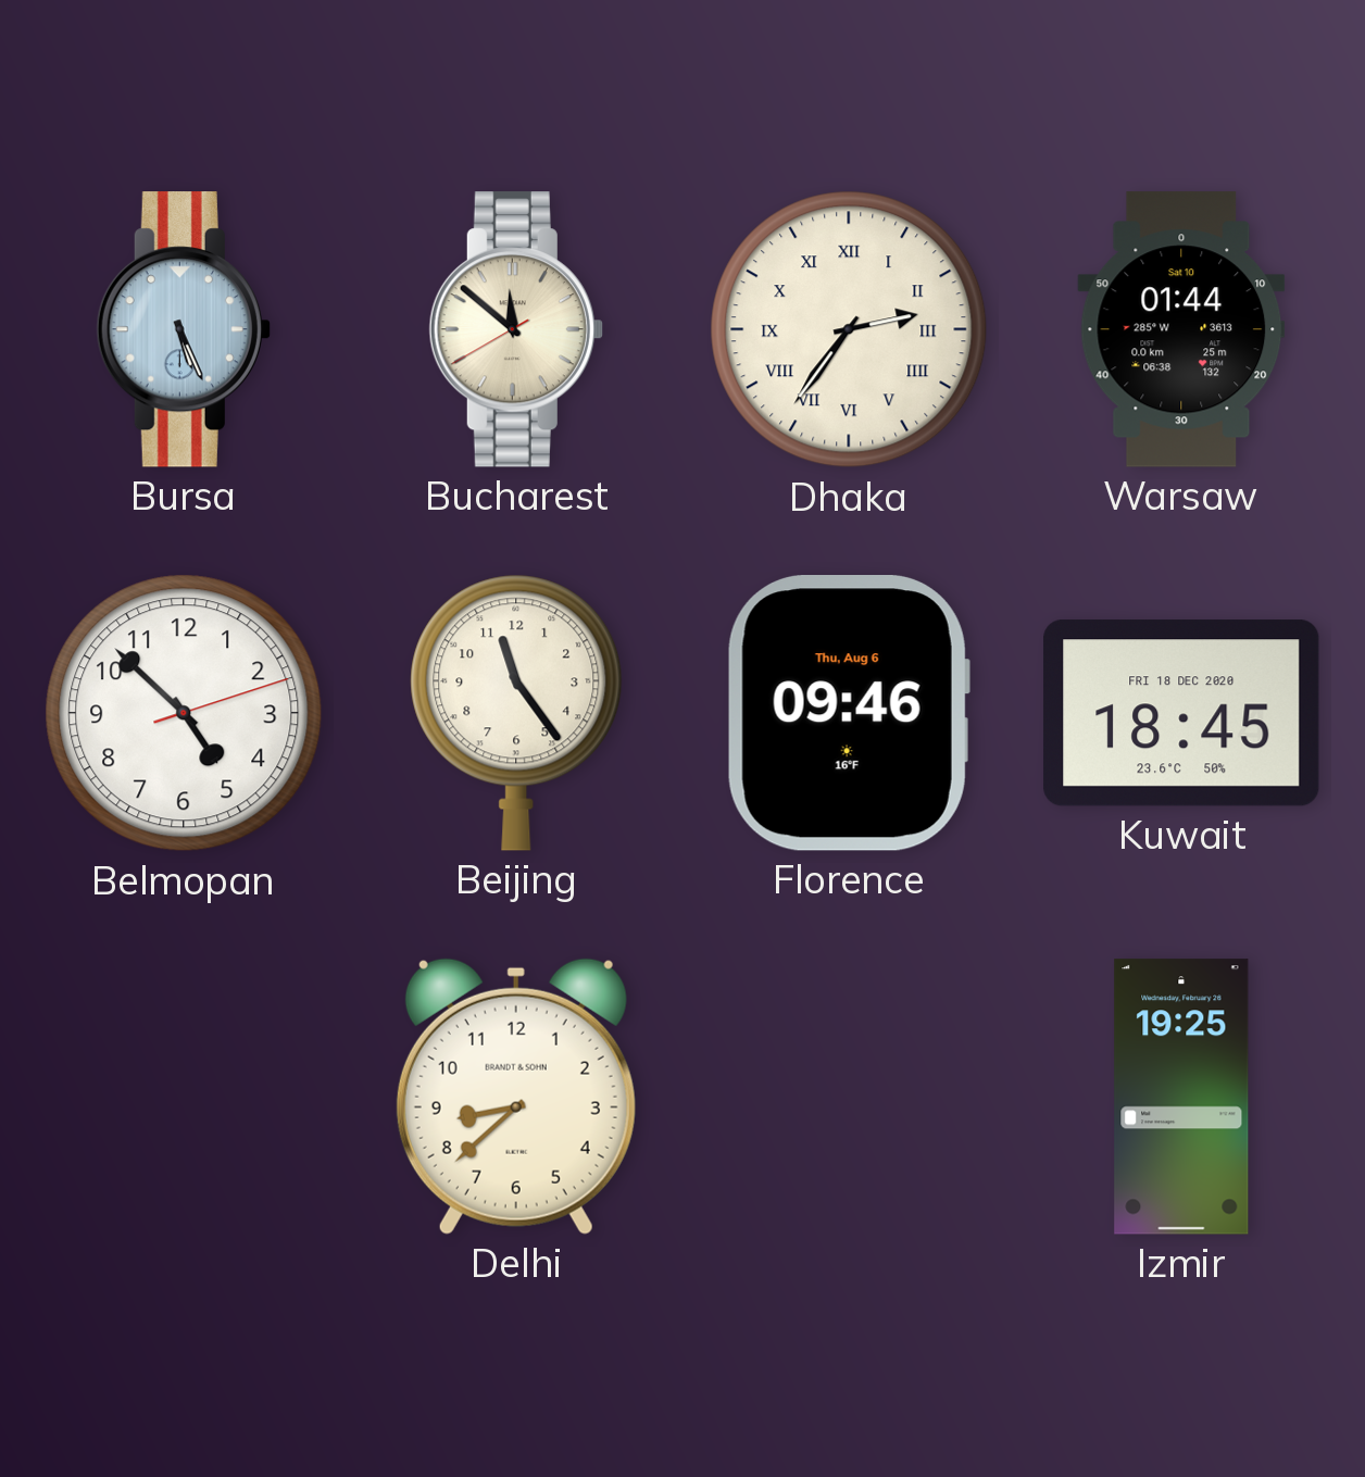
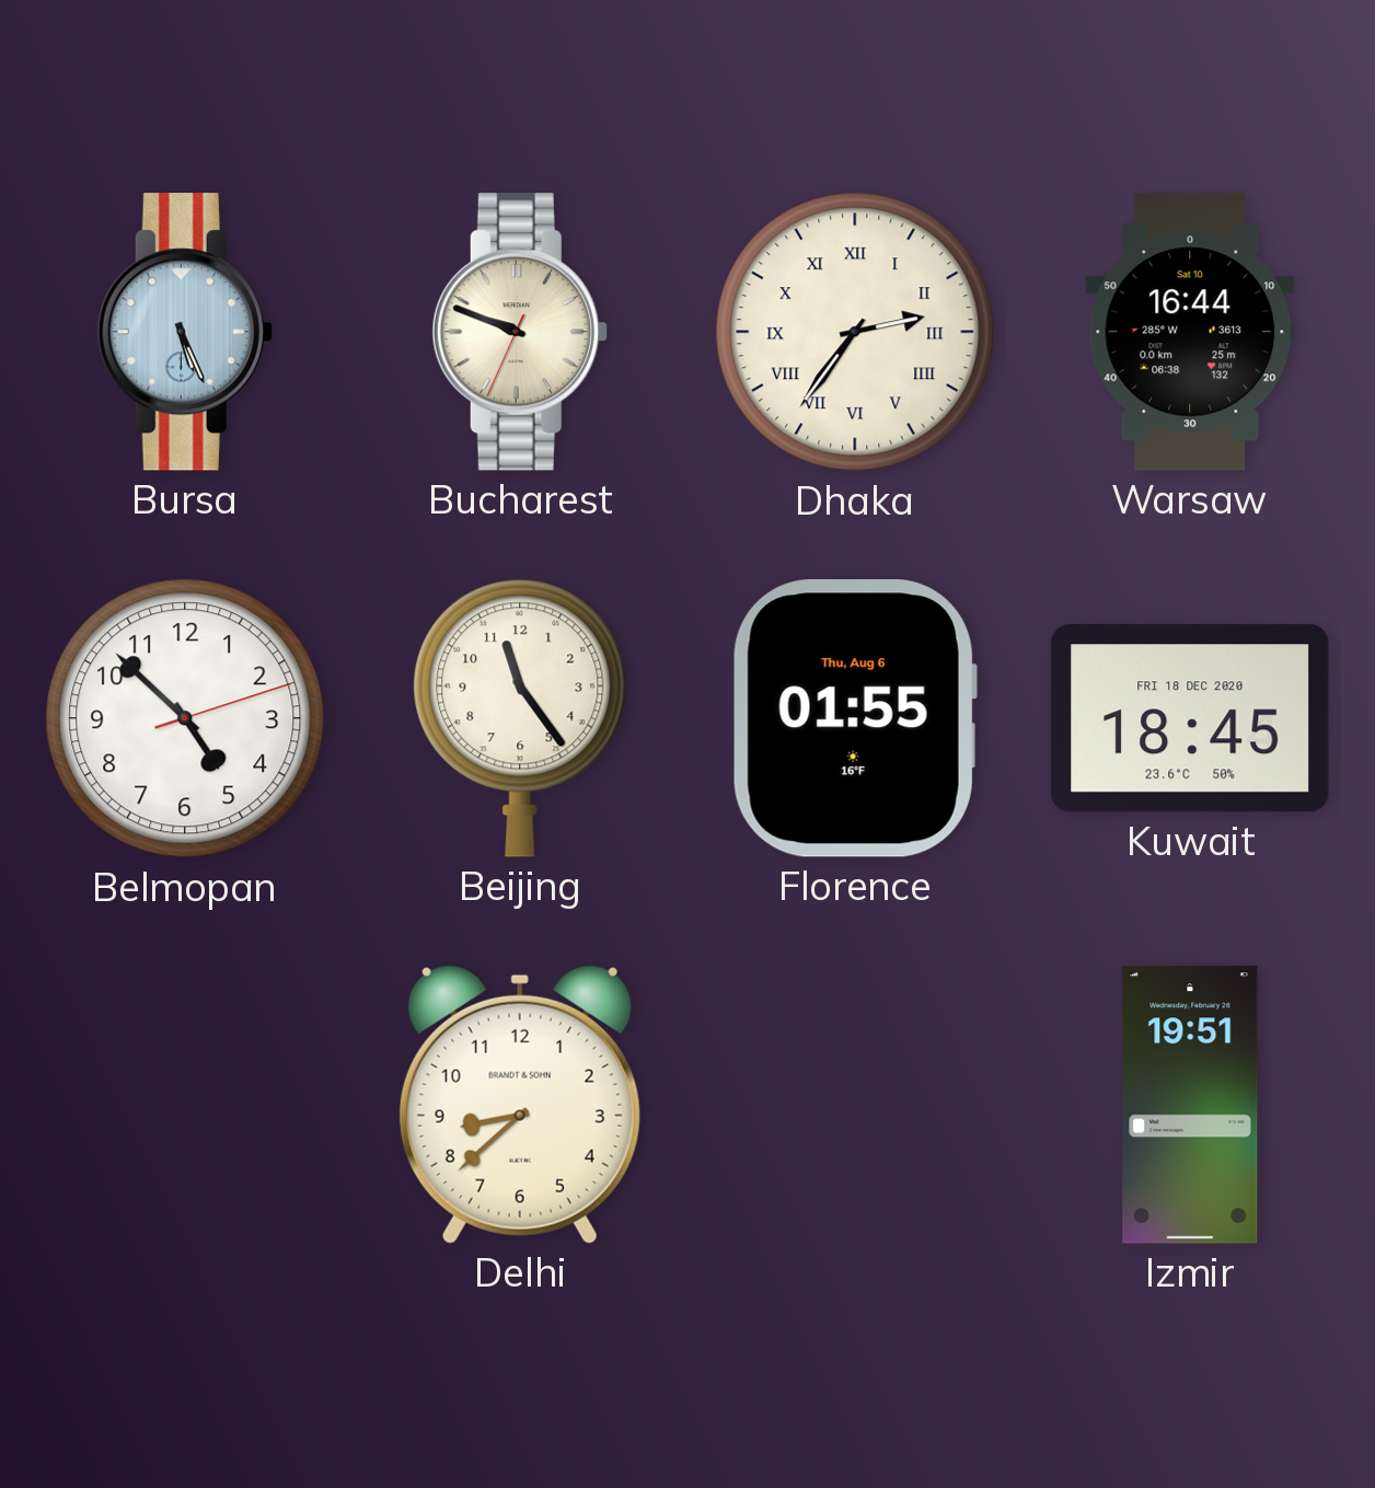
Bucharest: 11:51 -> 9:48
Warsaw: 01:44 -> 16:44
Florence: 09:46 -> 01:55
Izmir: 19:25 -> 19:51
